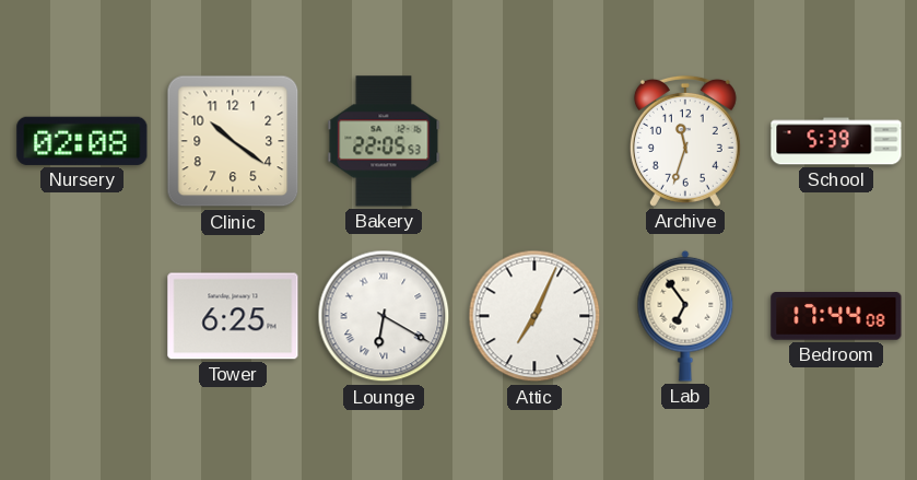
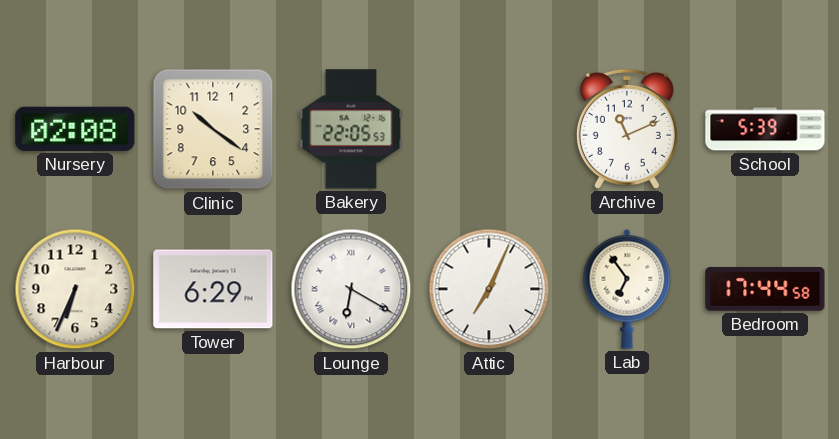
Archive: 11:33 -> 11:11
Harbour: none -> 6:34
Tower: 6:25 -> 6:29
Bedroom: 17:44:08 -> 17:44:58
